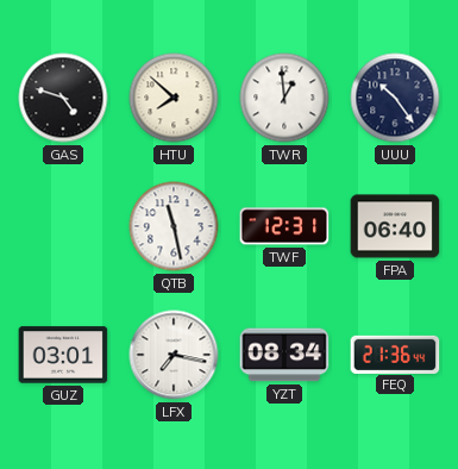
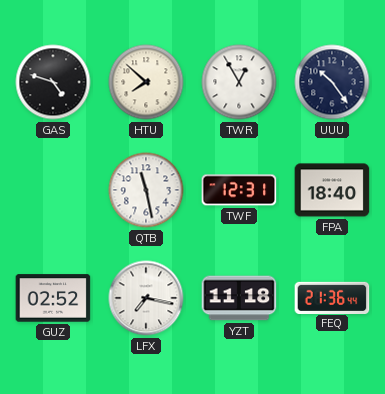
TWR: 12:59 -> 12:55
FPA: 06:40 -> 18:40
GUZ: 03:01 -> 02:52
YZT: 08:34 -> 11:18
